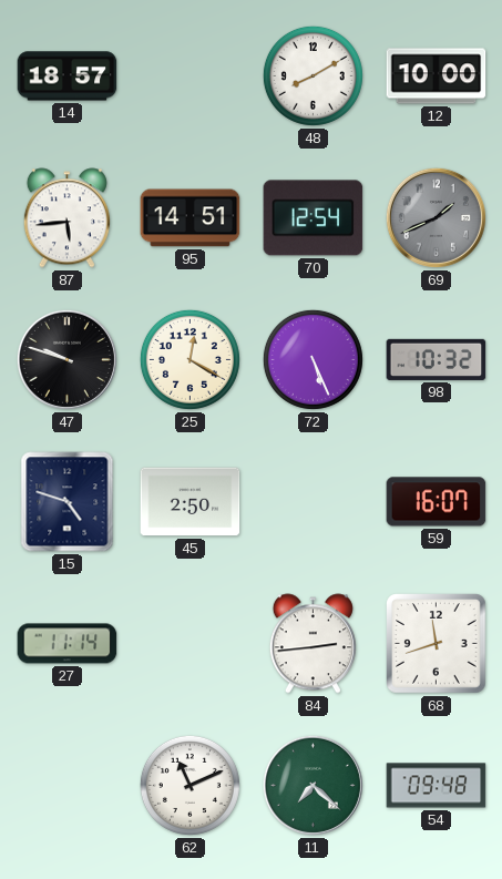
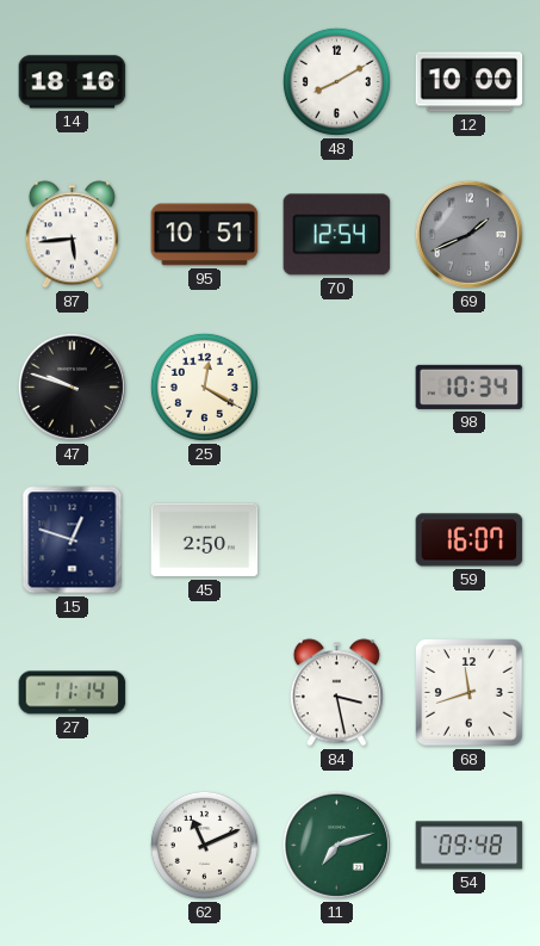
14: 18:57 -> 18:16
95: 14:51 -> 10:51
72: 5:26 -> none
98: 10:32 -> 10:34
15: 4:48 -> 12:48
84: 2:44 -> 3:28
11: 7:22 -> 7:12
